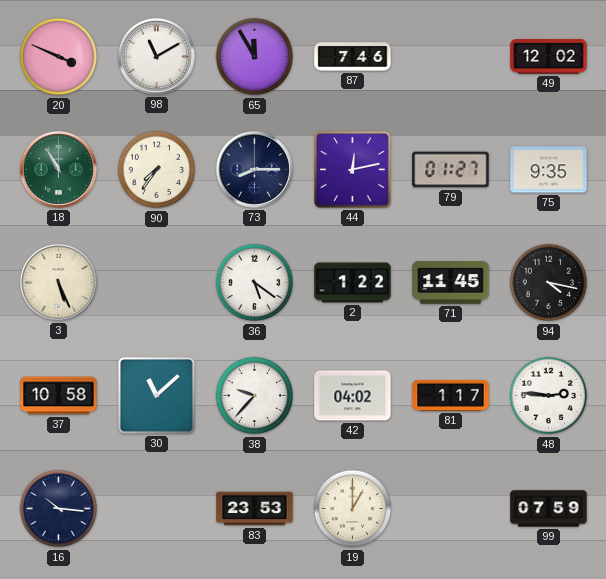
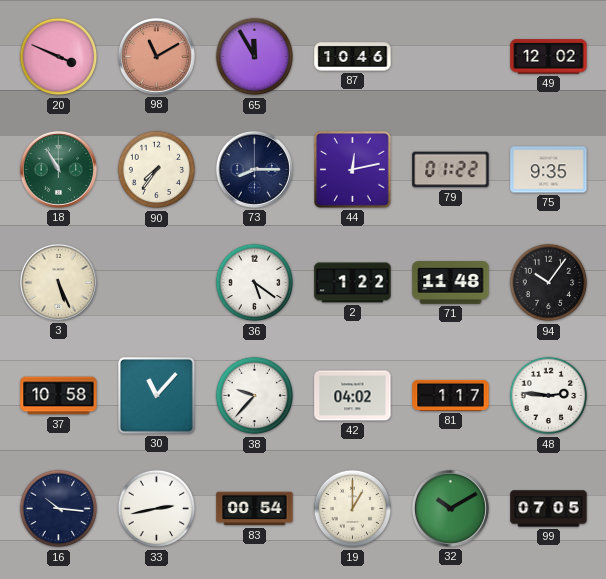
98 dial: white -> salmon
87: 7:46 -> 10:46
79: 01:27 -> 01:22
71: 11:45 -> 11:48
94: 4:17 -> 10:06
30: 11:08 -> 11:07
33: none -> 2:43
83: 23:53 -> 00:54
32: none -> 10:10
99: 07:59 -> 07:05
